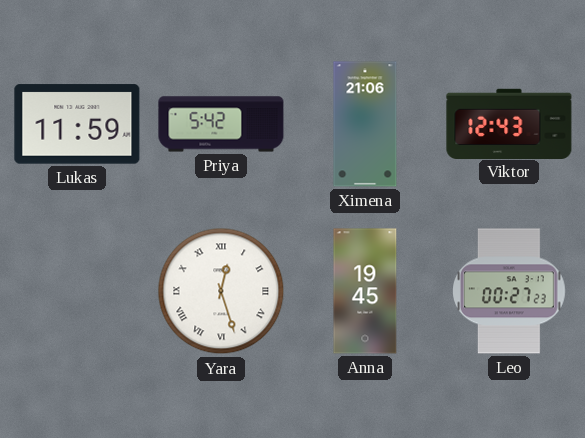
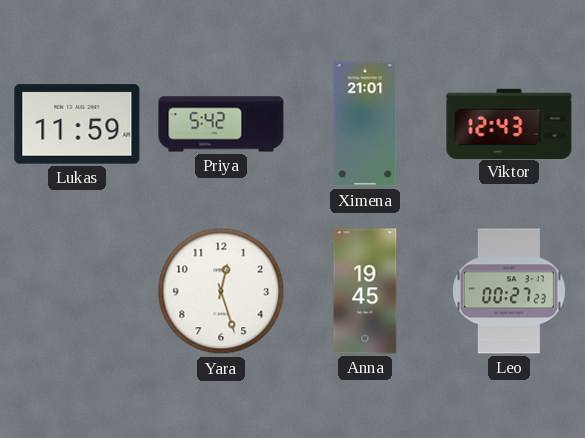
Ximena: 21:06 -> 21:01
Yara numerals: Roman -> Arabic
